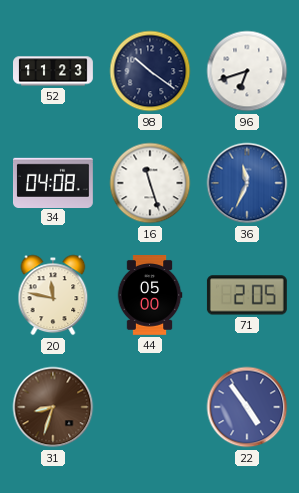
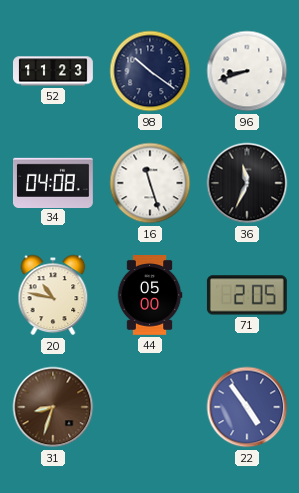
96: 6:42 -> 8:42
36 dial: blue -> black
20: 11:47 -> 10:47
